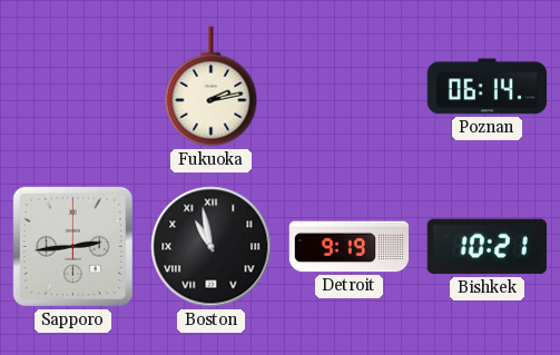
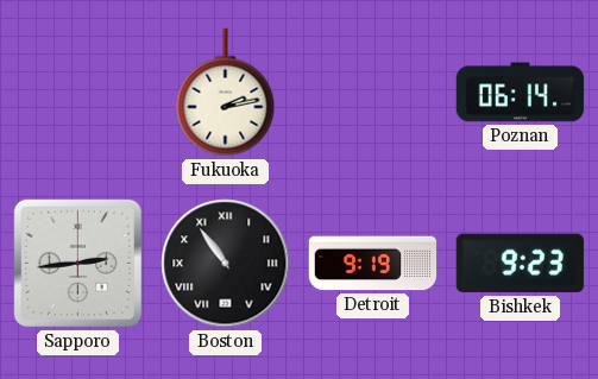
Boston: 10:58 -> 10:54
Bishkek: 10:21 -> 9:23
